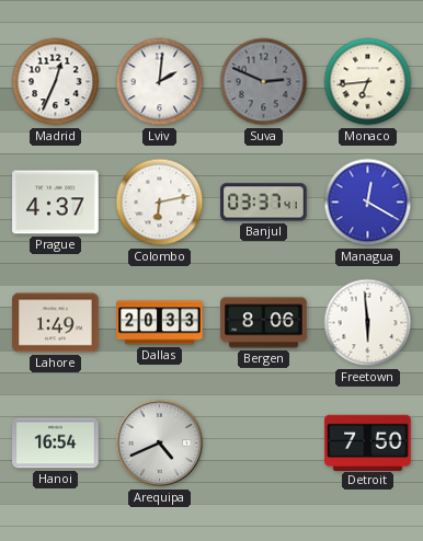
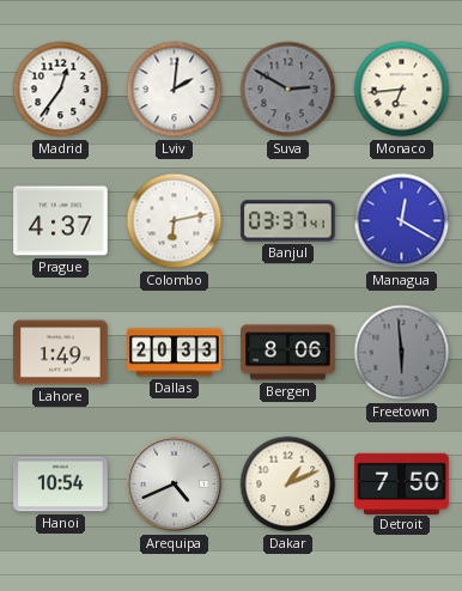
Madrid: 12:34 -> 12:36
Suva: 2:49 -> 2:50
Freetown dial: white -> grey
Hanoi: 16:54 -> 10:54
Dakar: none -> 1:11
